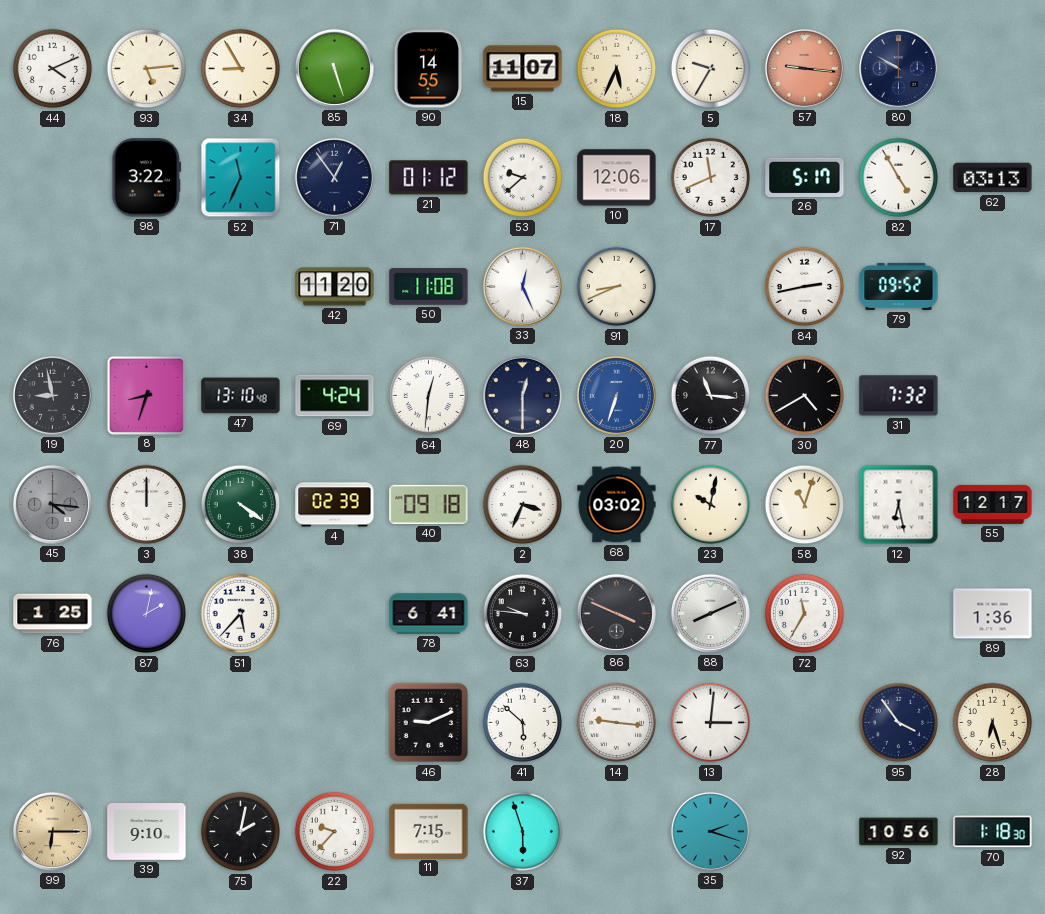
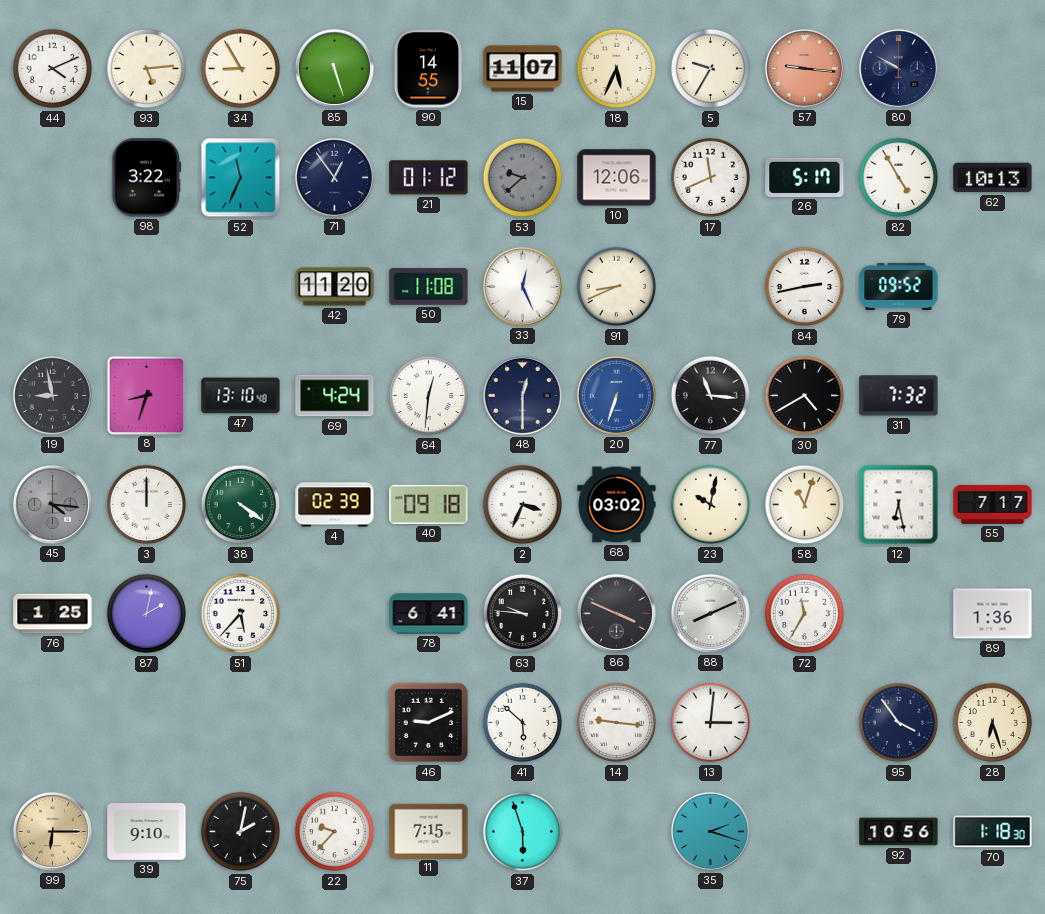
53 dial: white -> grey
62: 03:13 -> 10:13
55: 12:17 -> 7:17
